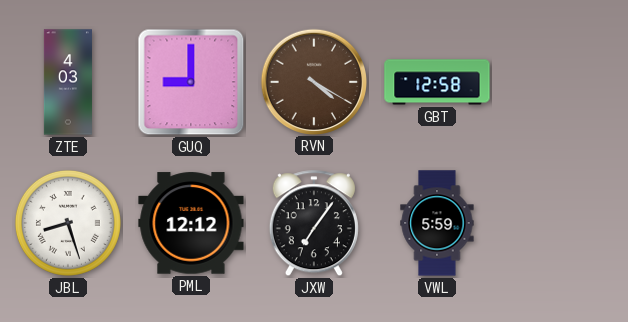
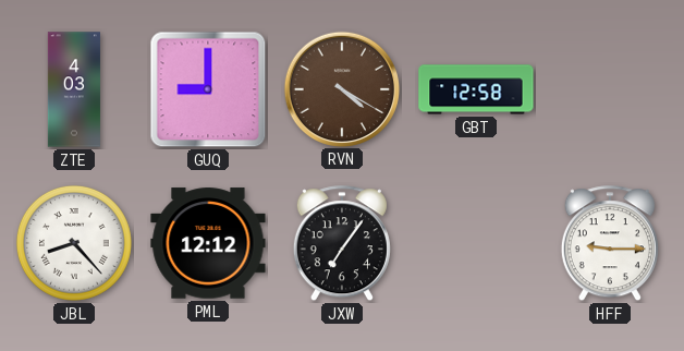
JBL: 8:27 -> 8:23
VWL: 5:59 -> none
HFF: none -> 9:15
